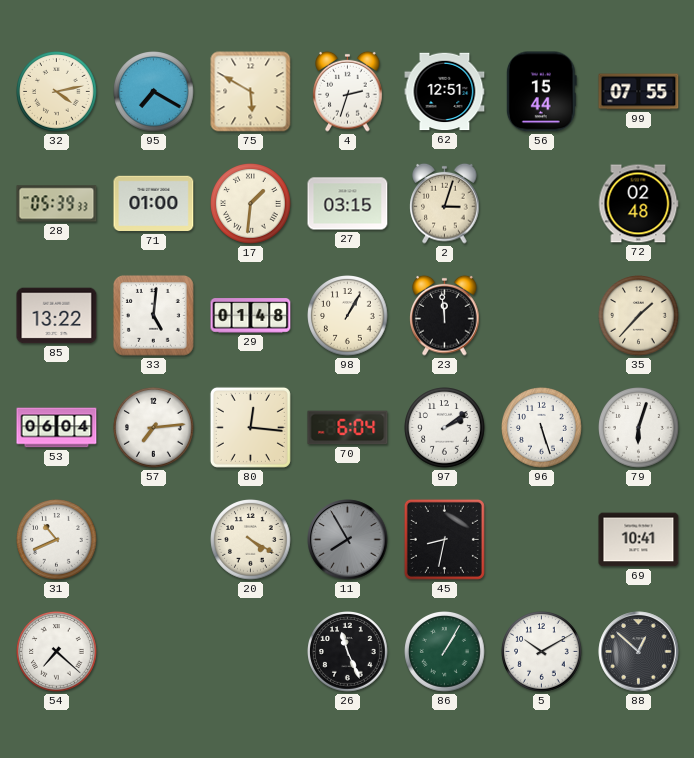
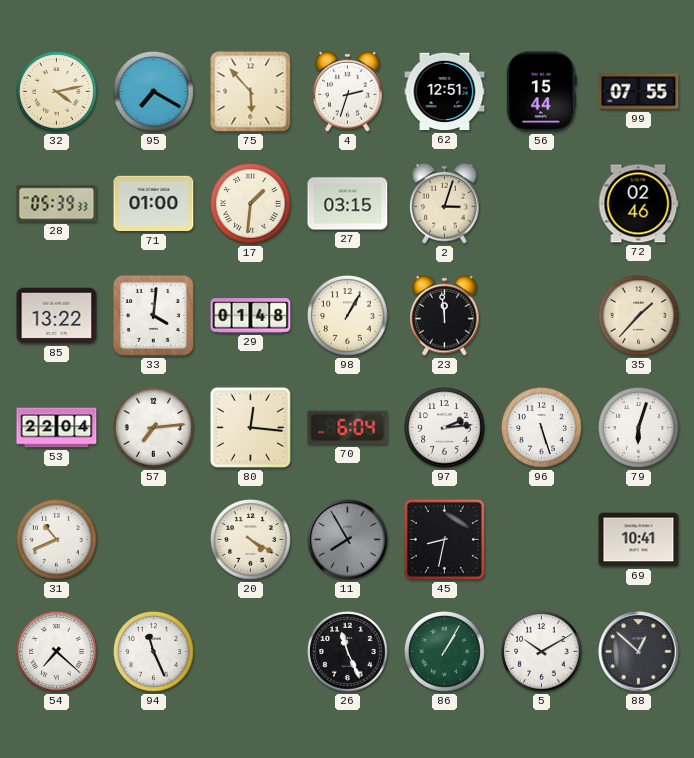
75: 5:50 -> 5:53
72: 02:48 -> 02:46
33: 5:01 -> 4:01
53: 06:04 -> 22:04
97: 2:09 -> 2:14
94: none -> 11:26
